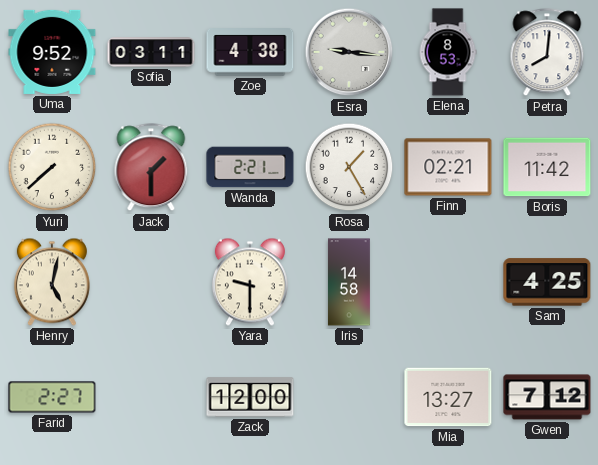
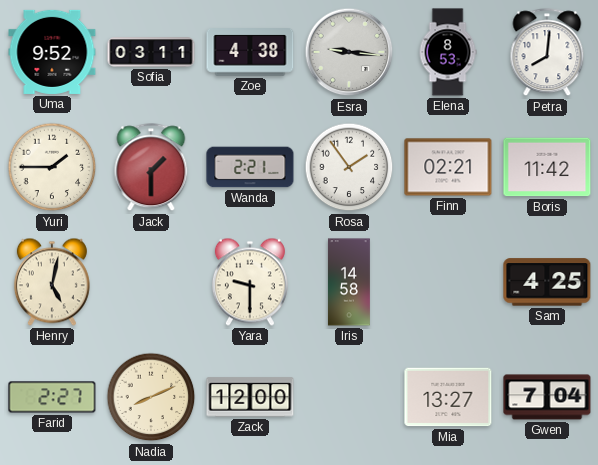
Yuri: 7:38 -> 1:45
Rosa: 1:25 -> 1:54
Nadia: none -> 8:11
Gwen: 7:12 -> 7:04
